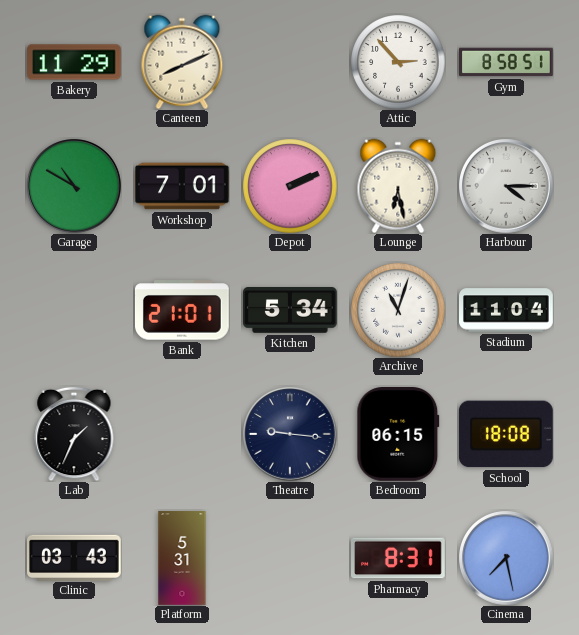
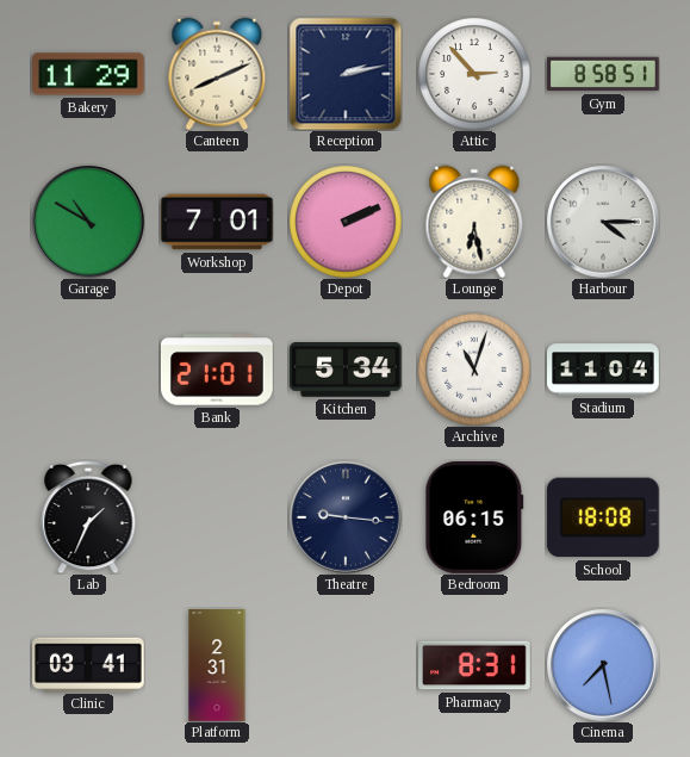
Reception: none -> 2:13
Clinic: 03:43 -> 03:41
Platform: 5:31 -> 2:31
